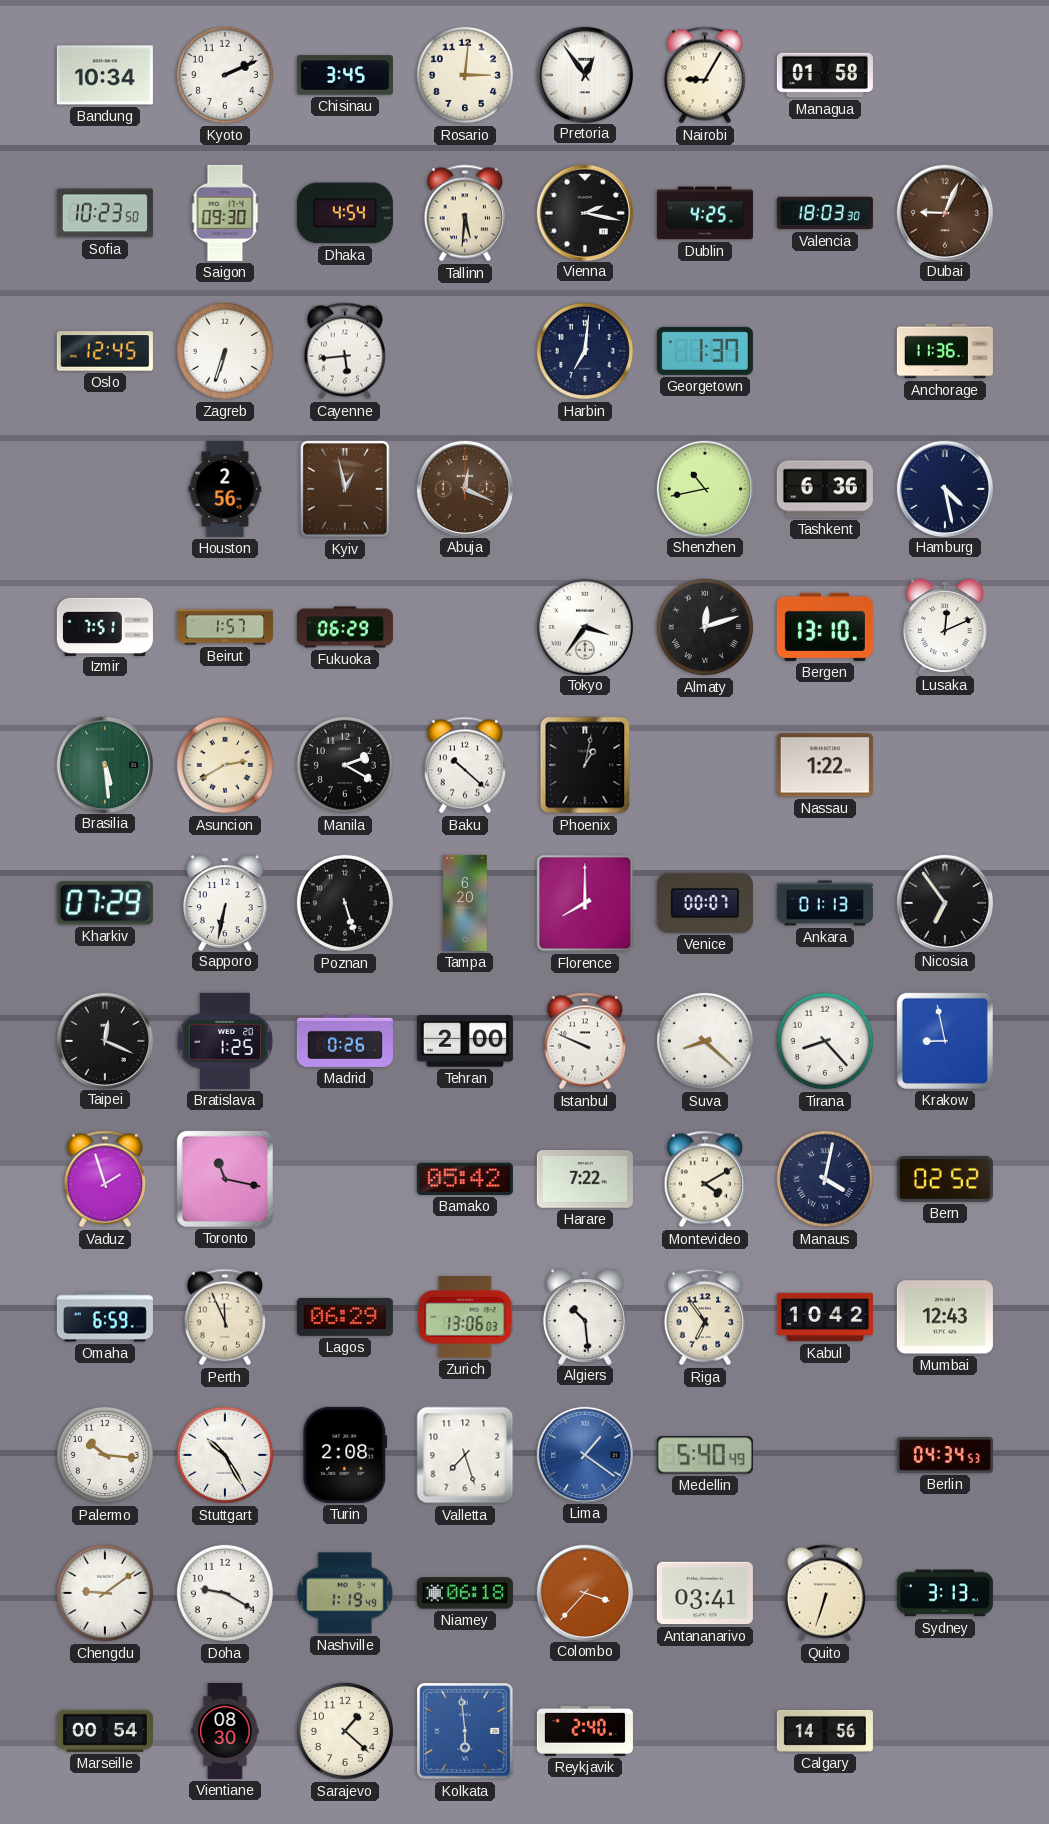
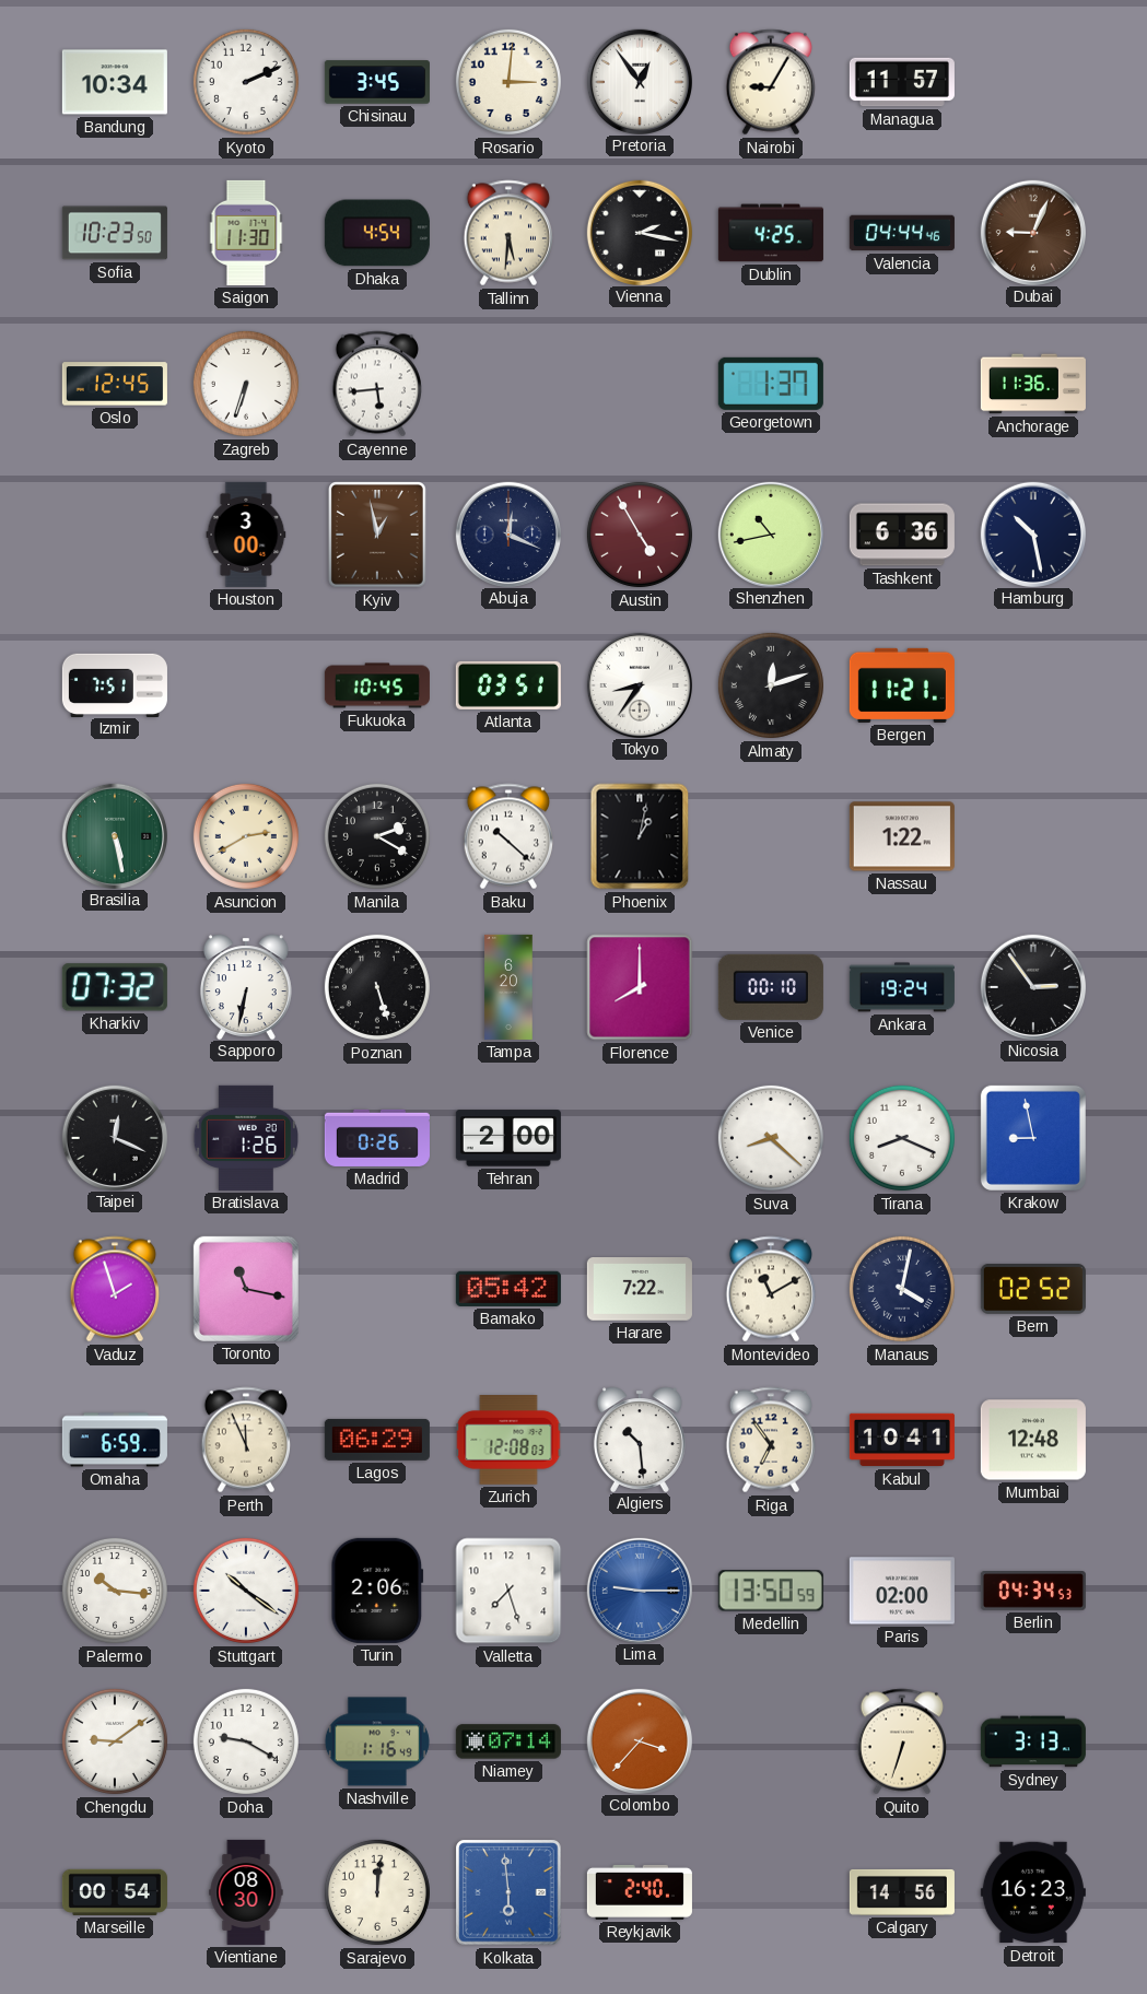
Managua: 01:58 -> 11:57
Saigon: 09:30 -> 11:30
Valencia: 18:03 -> 04:44
Harbin: 7:01 -> none
Houston: 2:56 -> 3:00
Abuja dial: brown -> navy
Austin: none -> 4:55
Hamburg: 4:28 -> 10:28
Beirut: 1:57 -> none
Fukuoka: 06:29 -> 10:45
Atlanta: none -> 03:51
Tokyo: 3:36 -> 8:36
Bergen: 13:10 -> 11:21
Lusaka: 12:11 -> none
Brasilia: 5:29 -> 5:28
Kharkiv: 07:29 -> 07:32
Venice: 00:07 -> 00:10
Ankara: 01:13 -> 19:24
Nicosia: 6:54 -> 2:54
Bratislava: 1:25 -> 1:26
Istanbul: 9:49 -> none
Tirana: 8:23 -> 8:19
Montevideo: 4:10 -> 11:10
Zurich: 13:06 -> 12:08
Kabul: 10:42 -> 10:41
Mumbai: 12:43 -> 12:48
Stuttgart: 10:25 -> 10:21
Turin: 2:08 -> 2:06
Lima: 1:21 -> 9:15
Medellin: 5:40 -> 13:50
Paris: none -> 02:00
Nashville: 1:19 -> 1:16
Niamey: 06:18 -> 07:14
Antananarivo: 03:41 -> none
Sarajevo: 1:22 -> 12:01
Detroit: none -> 16:23
